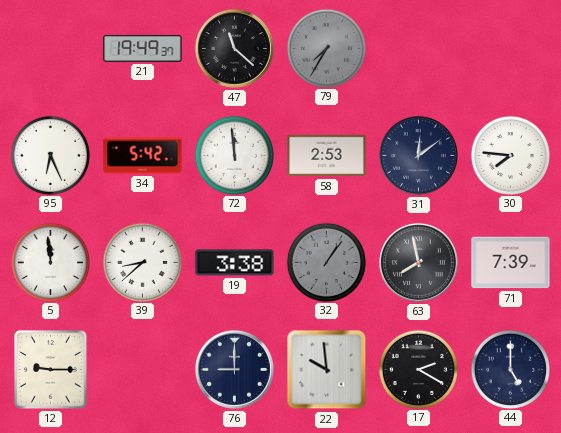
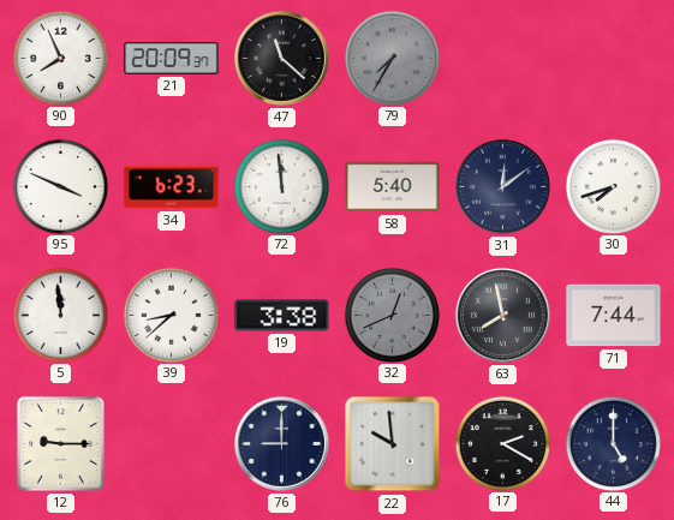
90: none -> 7:56
21: 19:49 -> 20:09
95: 6:26 -> 3:49
34: 5:42 -> 6:23
58: 2:53 -> 5:40
30: 7:46 -> 7:42
32: 1:06 -> 12:41
71: 7:39 -> 7:44
